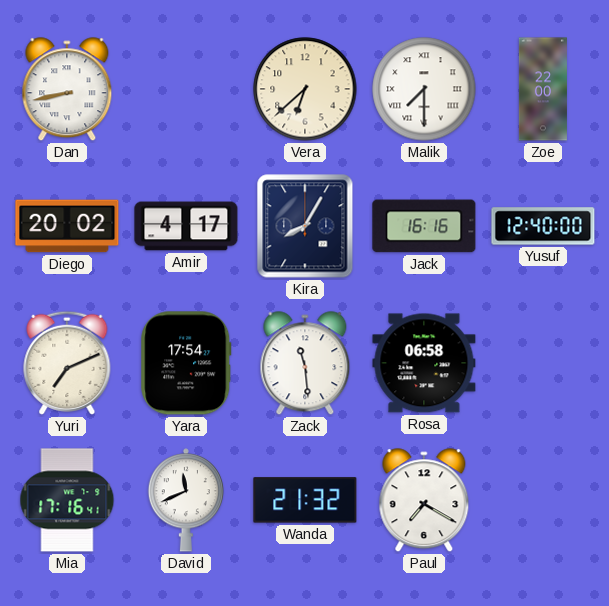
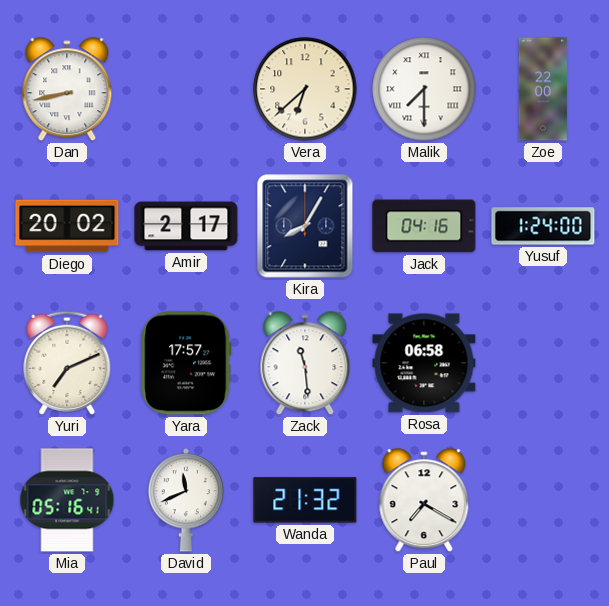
Amir: 4:17 -> 2:17
Jack: 16:16 -> 04:16
Yusuf: 12:40 -> 1:24
Yara: 17:54 -> 17:57
Mia: 17:16 -> 05:16
